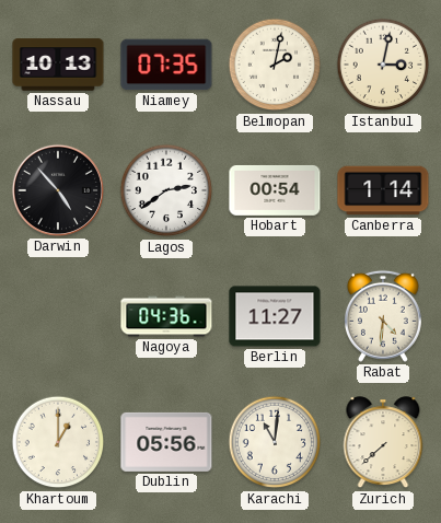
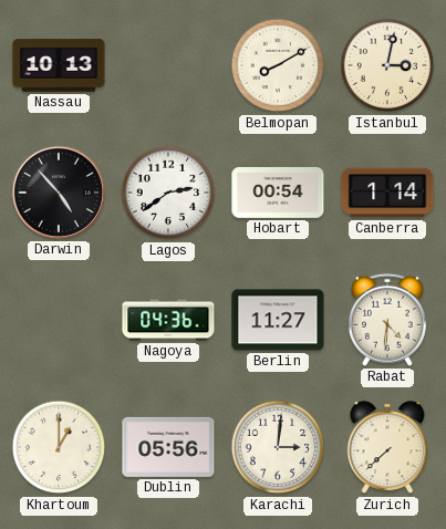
Niamey: 07:35 -> none
Belmopan: 2:02 -> 8:10
Karachi: 11:01 -> 3:01
